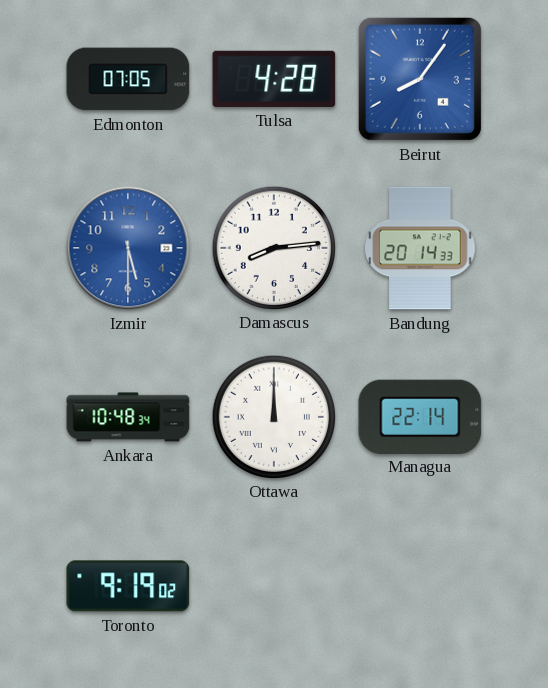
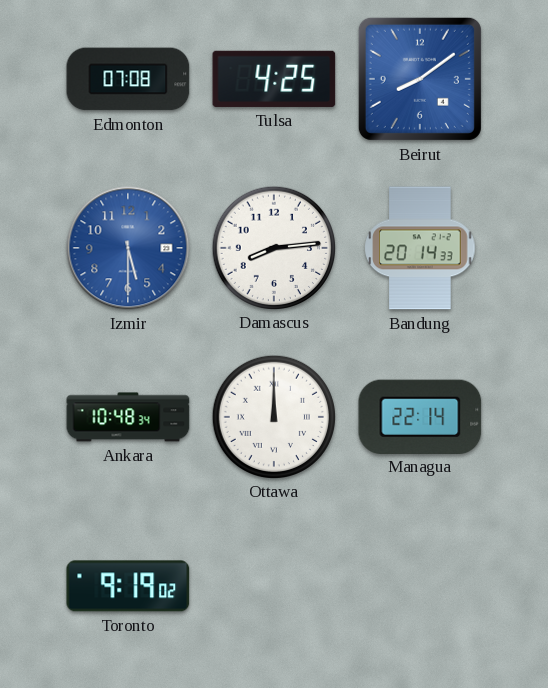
Edmonton: 07:05 -> 07:08
Tulsa: 4:28 -> 4:25
Beirut: 8:06 -> 8:09
